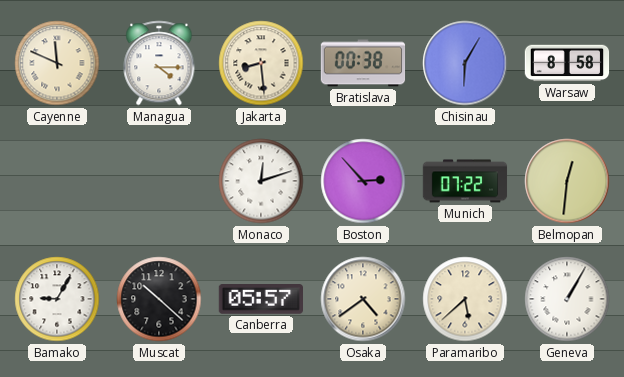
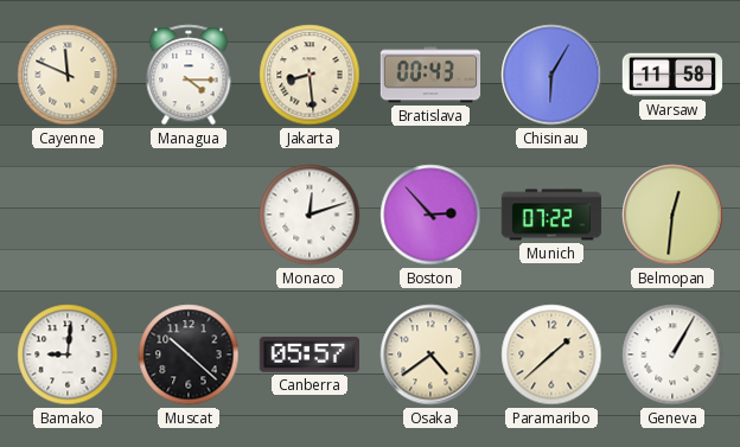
Bratislava: 00:38 -> 00:43
Warsaw: 8:58 -> 11:58
Bamako: 9:05 -> 9:01
Paramaribo: 5:38 -> 1:38
